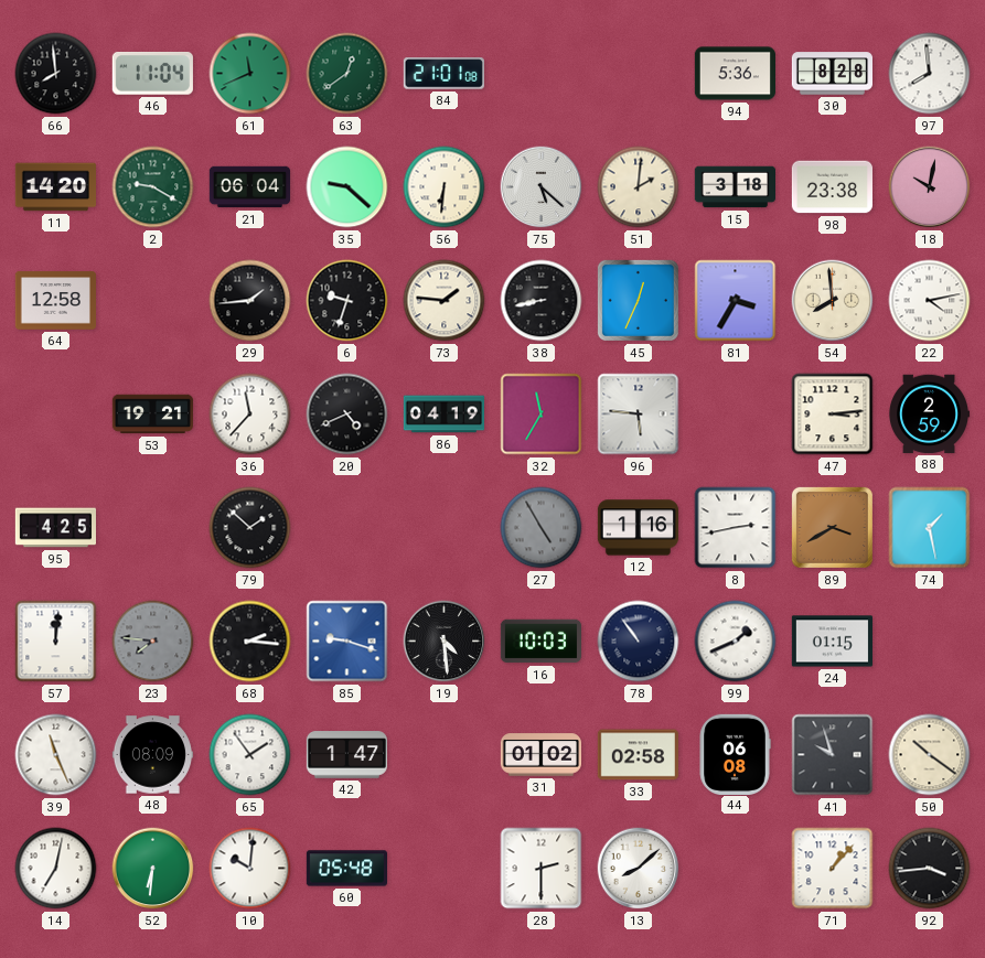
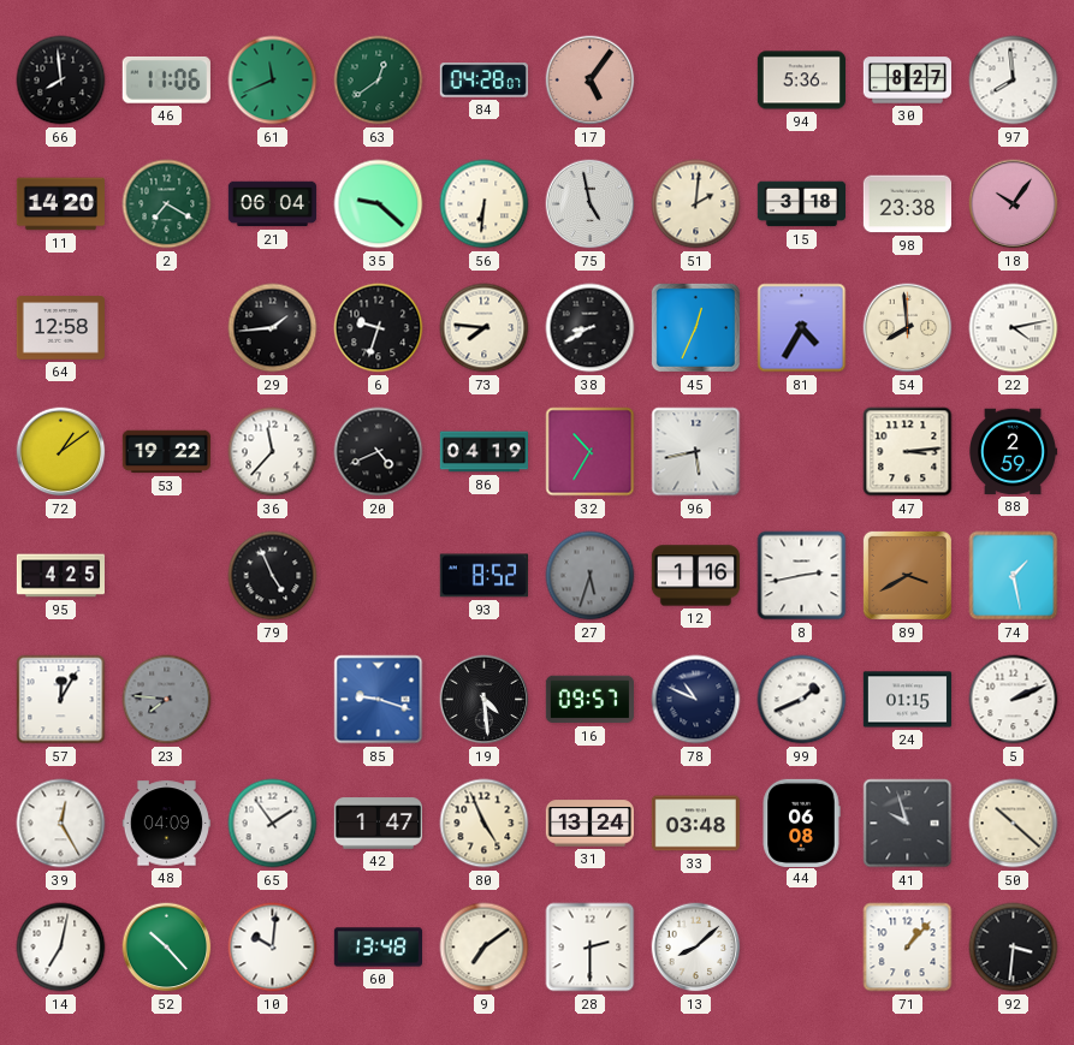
46: 11:04 -> 11:06
84: 21:01 -> 04:28
17: none -> 5:06
30: 8:28 -> 8:27
2: 9:20 -> 7:20
75: 5:22 -> 4:58
18: 10:02 -> 10:06
73: 1:46 -> 7:46
38: 8:43 -> 8:40
81: 3:35 -> 4:35
72: none -> 1:09
53: 19:21 -> 19:22
32: 11:35 -> 10:35
96: 5:46 -> 5:43
79: 1:52 -> 4:56
93: none -> 8:52
27: 4:55 -> 5:33
57: 12:01 -> 12:05
68: 2:16 -> none
16: 10:03 -> 09:57
78: 10:54 -> 10:49
5: none -> 2:11
39: 11:26 -> 12:25
48: 08:09 -> 04:09
80: none -> 4:56
31: 01:02 -> 13:24
33: 02:58 -> 03:48
50: 10:21 -> 10:22
52: 6:31 -> 10:23
60: 05:48 -> 13:48
9: none -> 7:09
92: 3:44 -> 3:31
